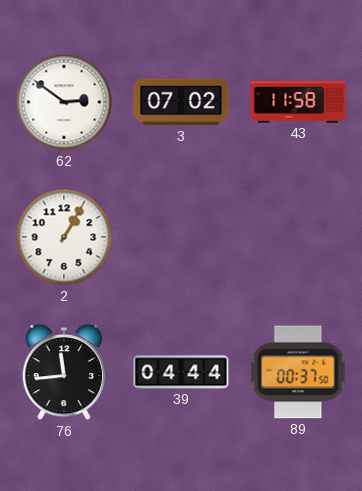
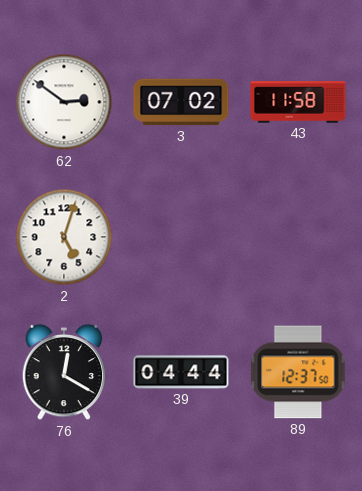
2: 1:05 -> 5:03
76: 11:44 -> 12:20
89: 00:37 -> 12:37
